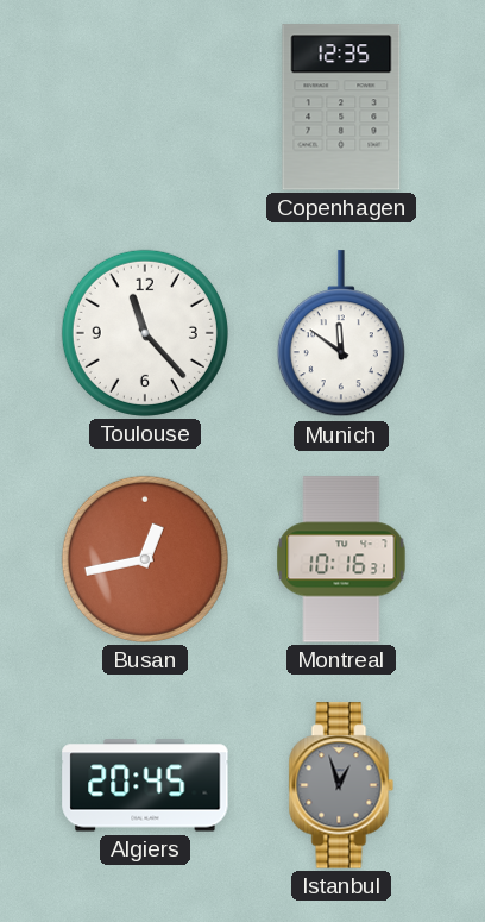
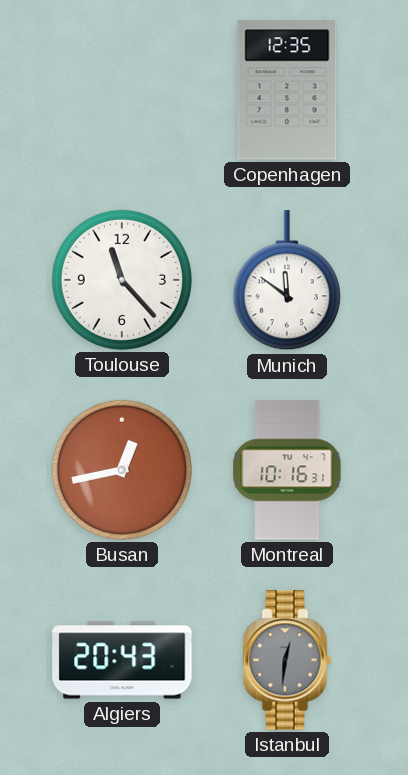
Algiers: 20:45 -> 20:43
Istanbul: 12:57 -> 12:31
